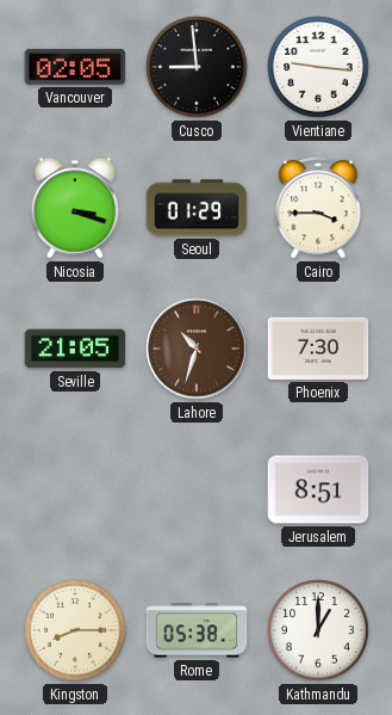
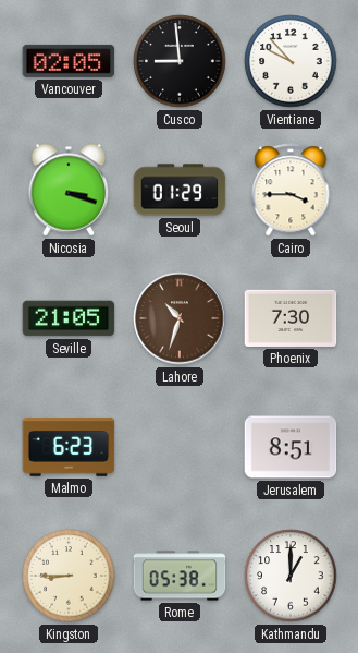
Vientiane: 9:16 -> 9:53
Malmo: none -> 6:23
Kingston: 8:15 -> 8:45
